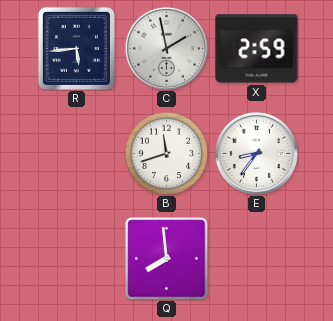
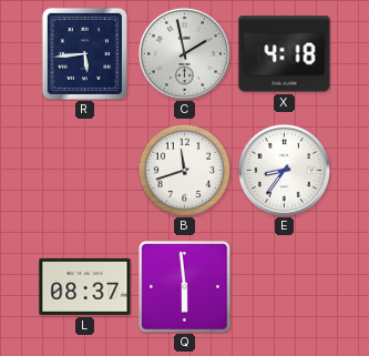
X: 2:59 -> 4:18
L: none -> 08:37
Q: 7:59 -> 5:59
